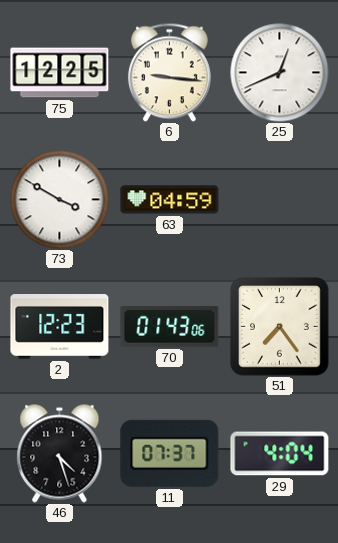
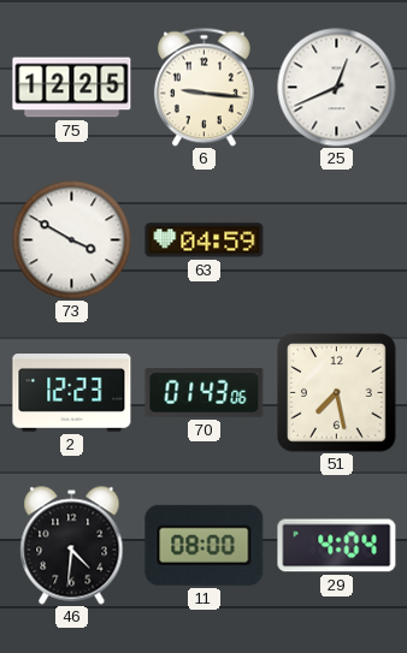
51: 7:24 -> 7:28
46: 4:27 -> 4:31
11: 07:37 -> 08:00
